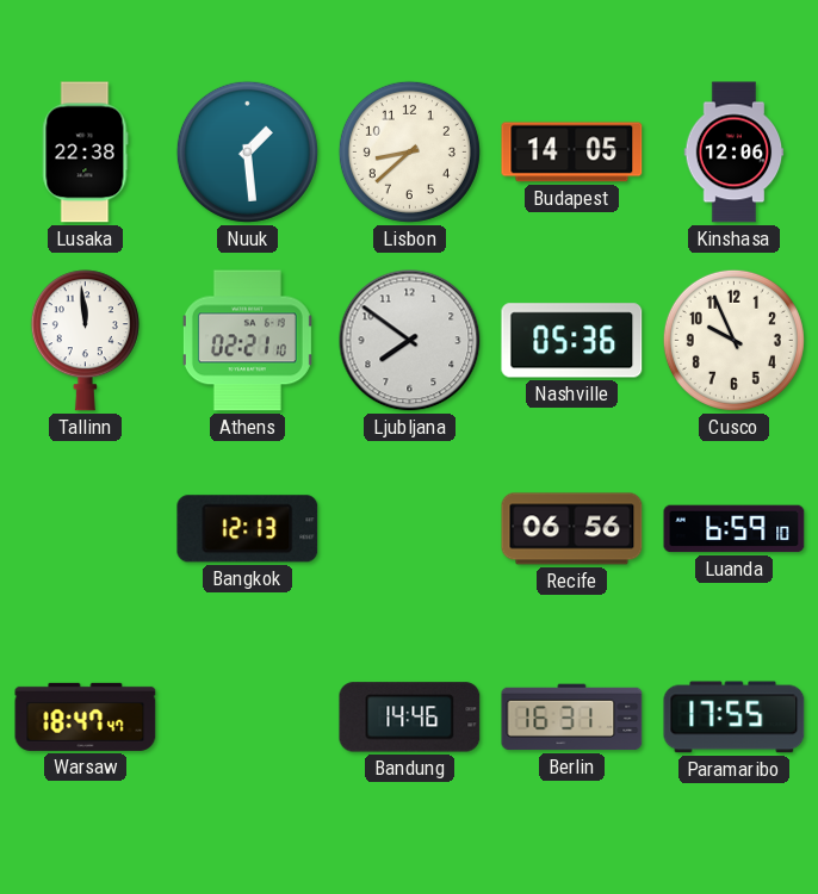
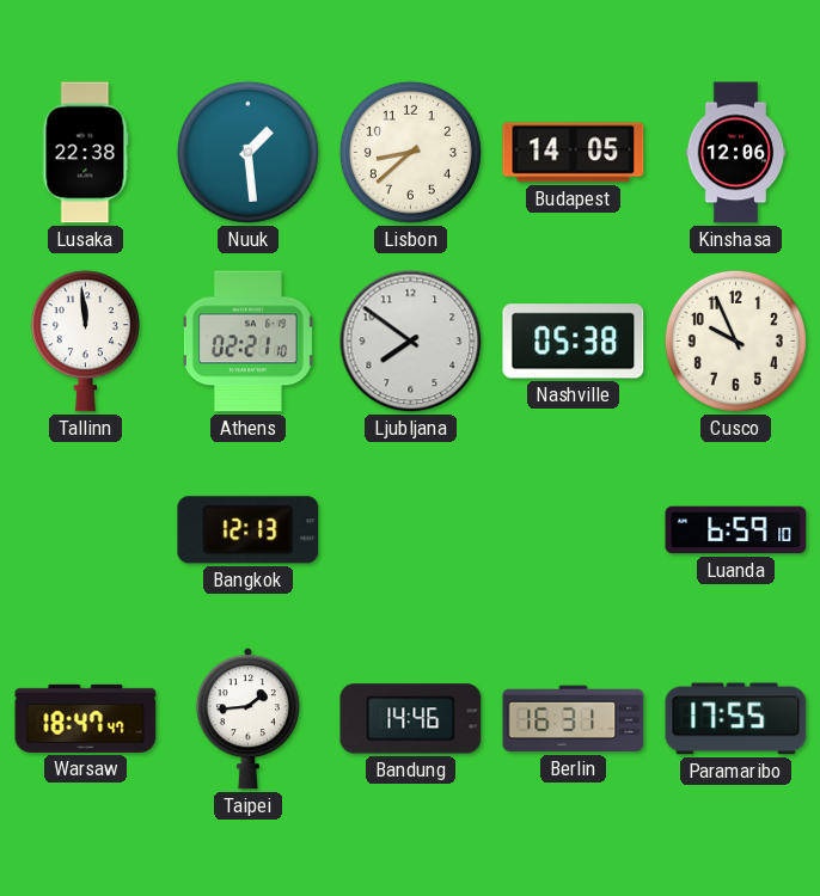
Nashville: 05:36 -> 05:38
Recife: 06:56 -> none
Taipei: none -> 1:44
